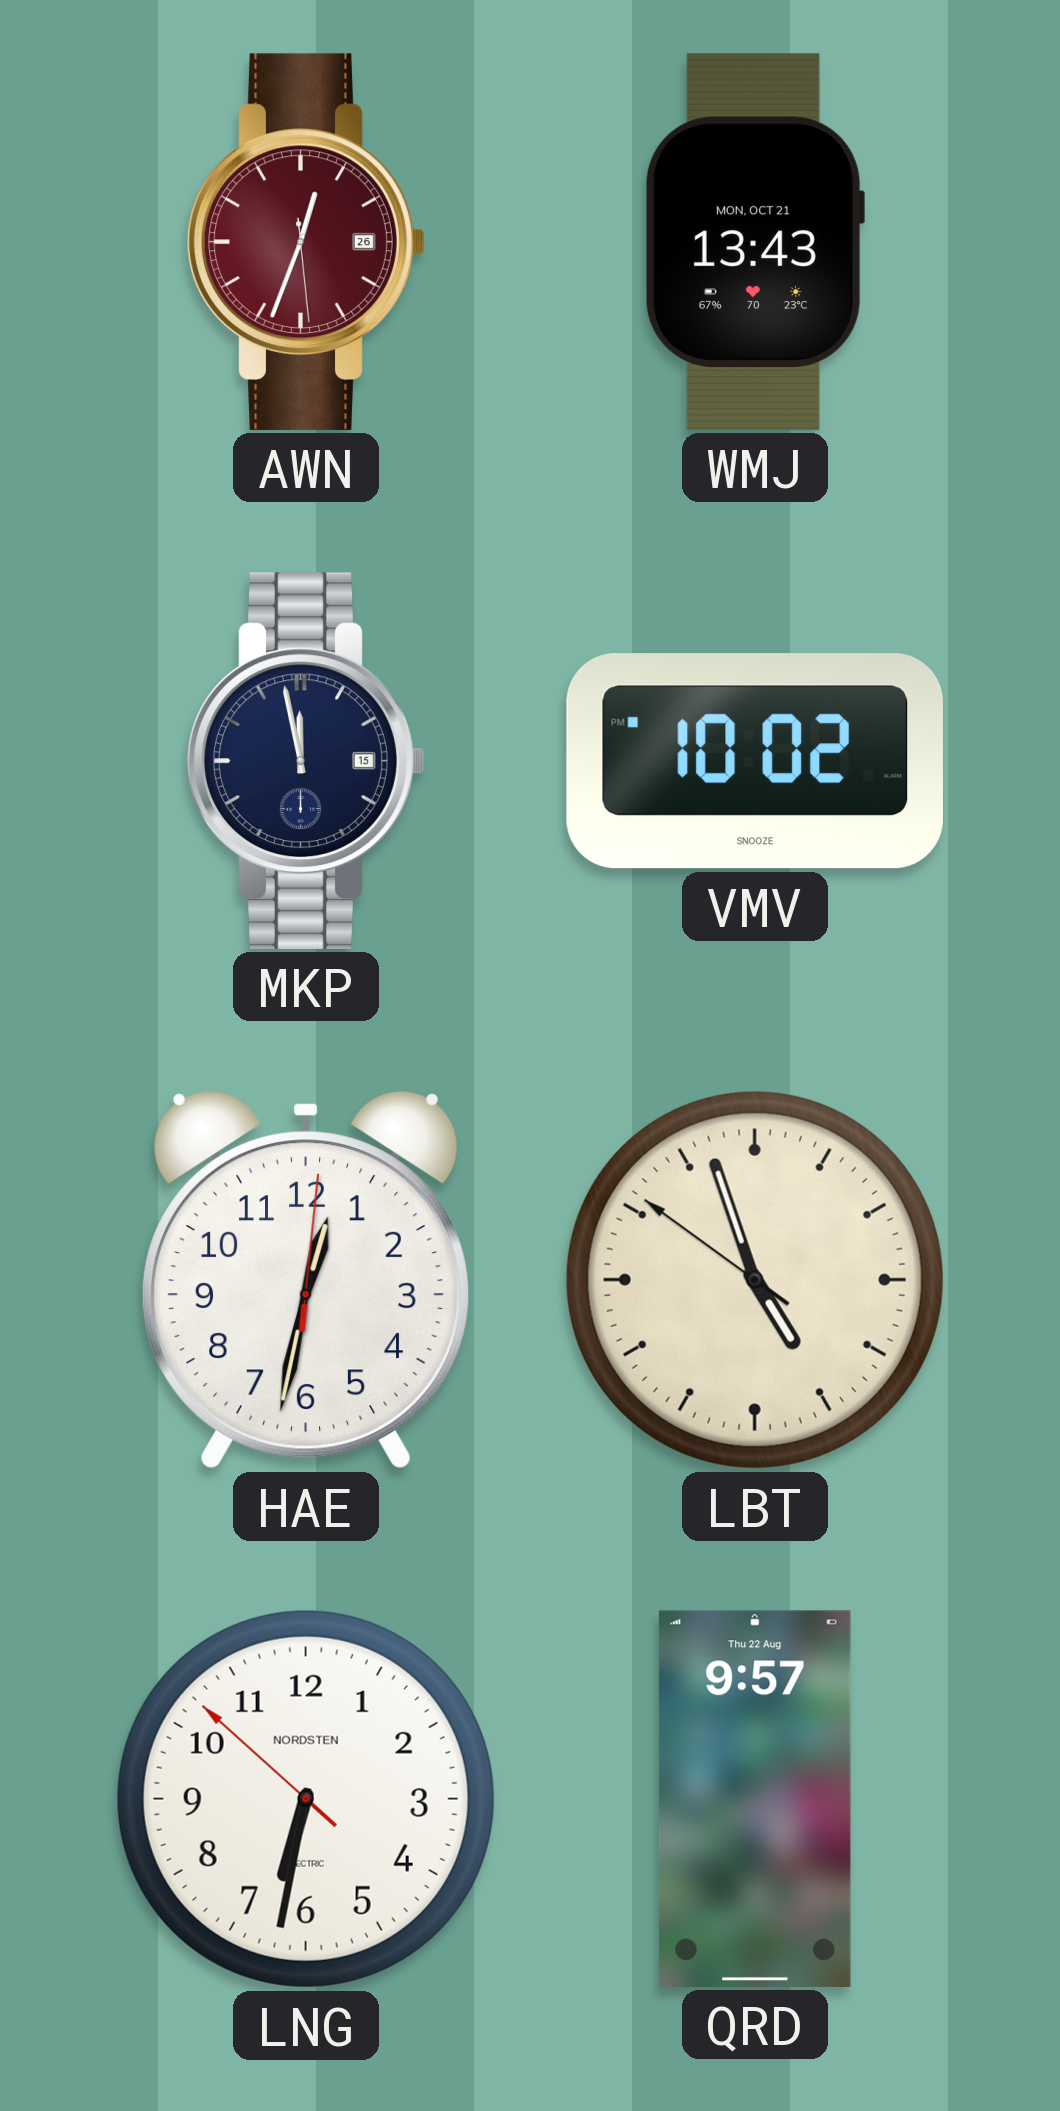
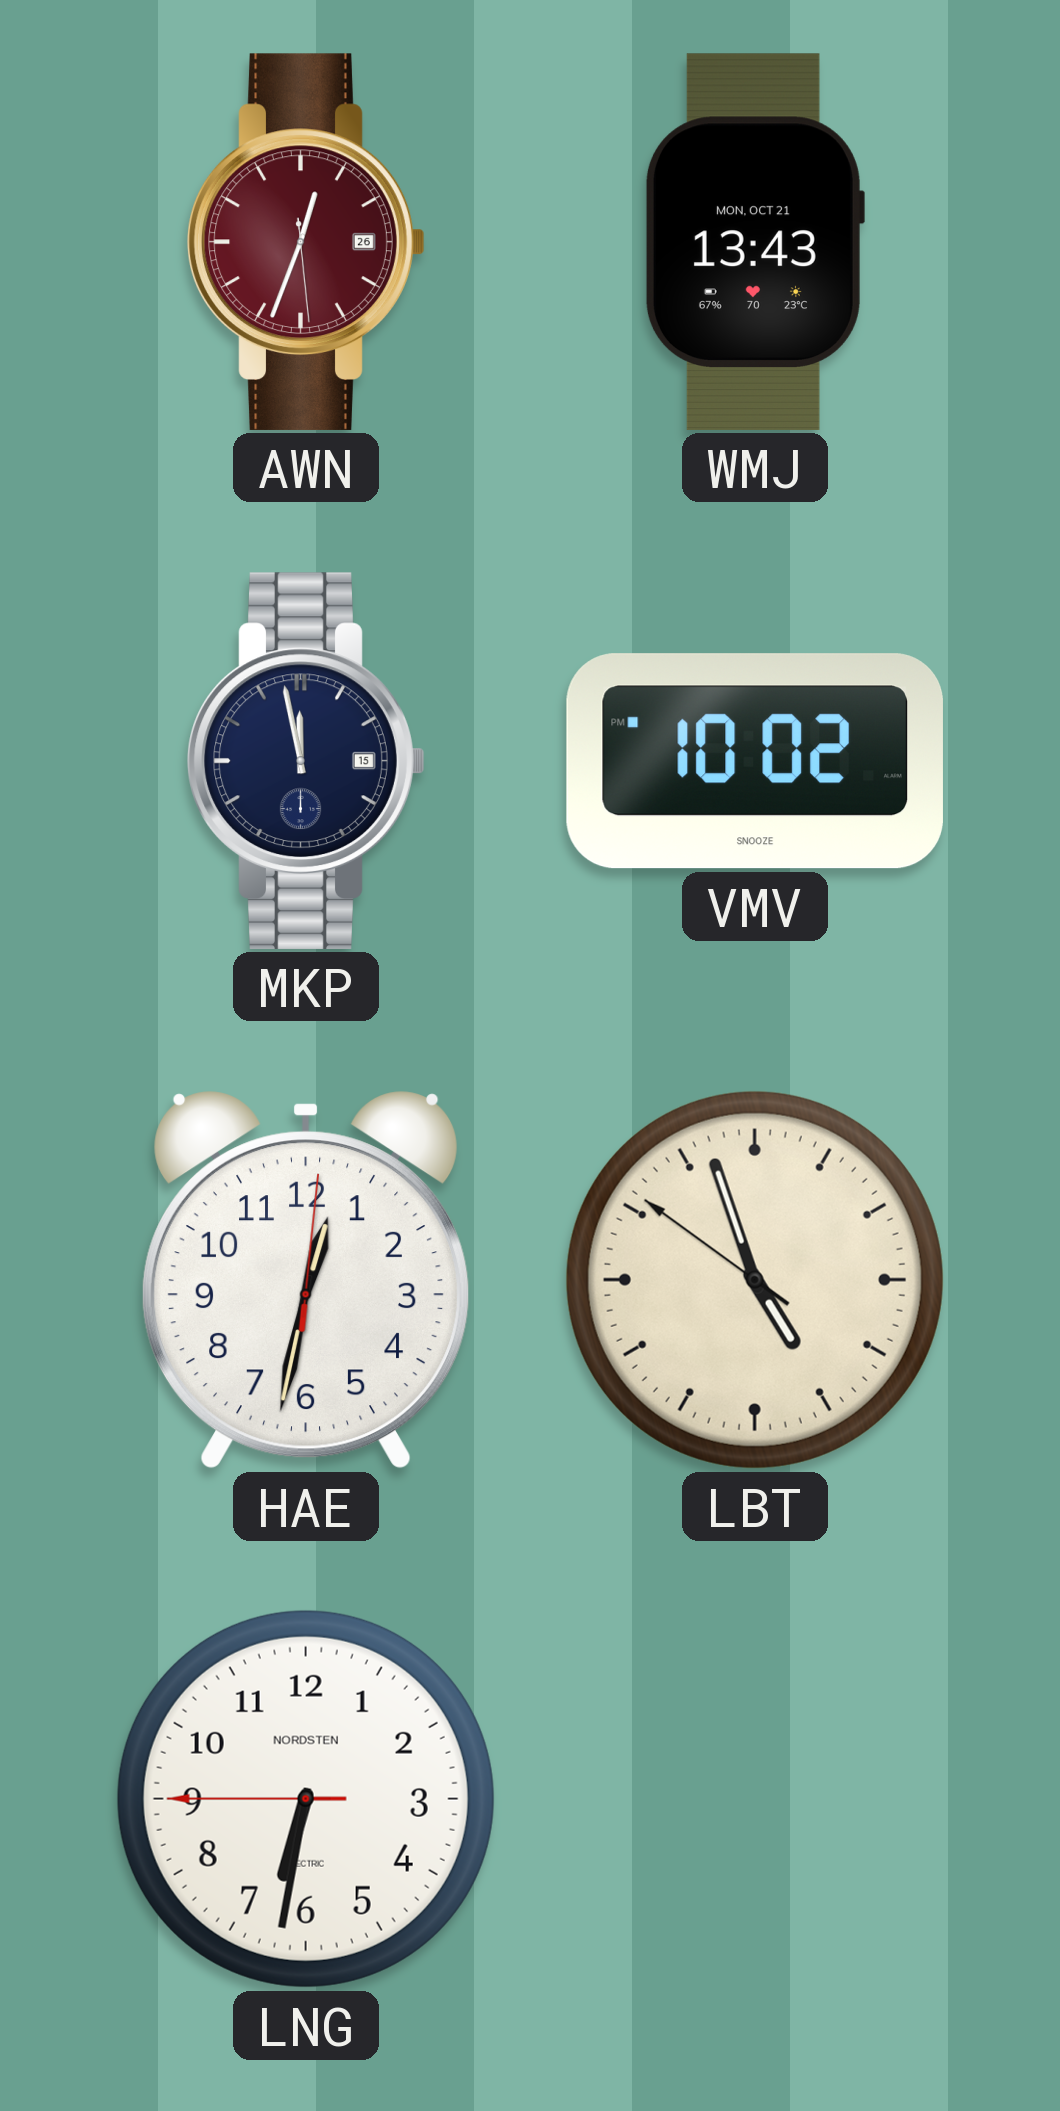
LNG: 6:31:52 -> 6:31:45
QRD: 9:57 -> none
